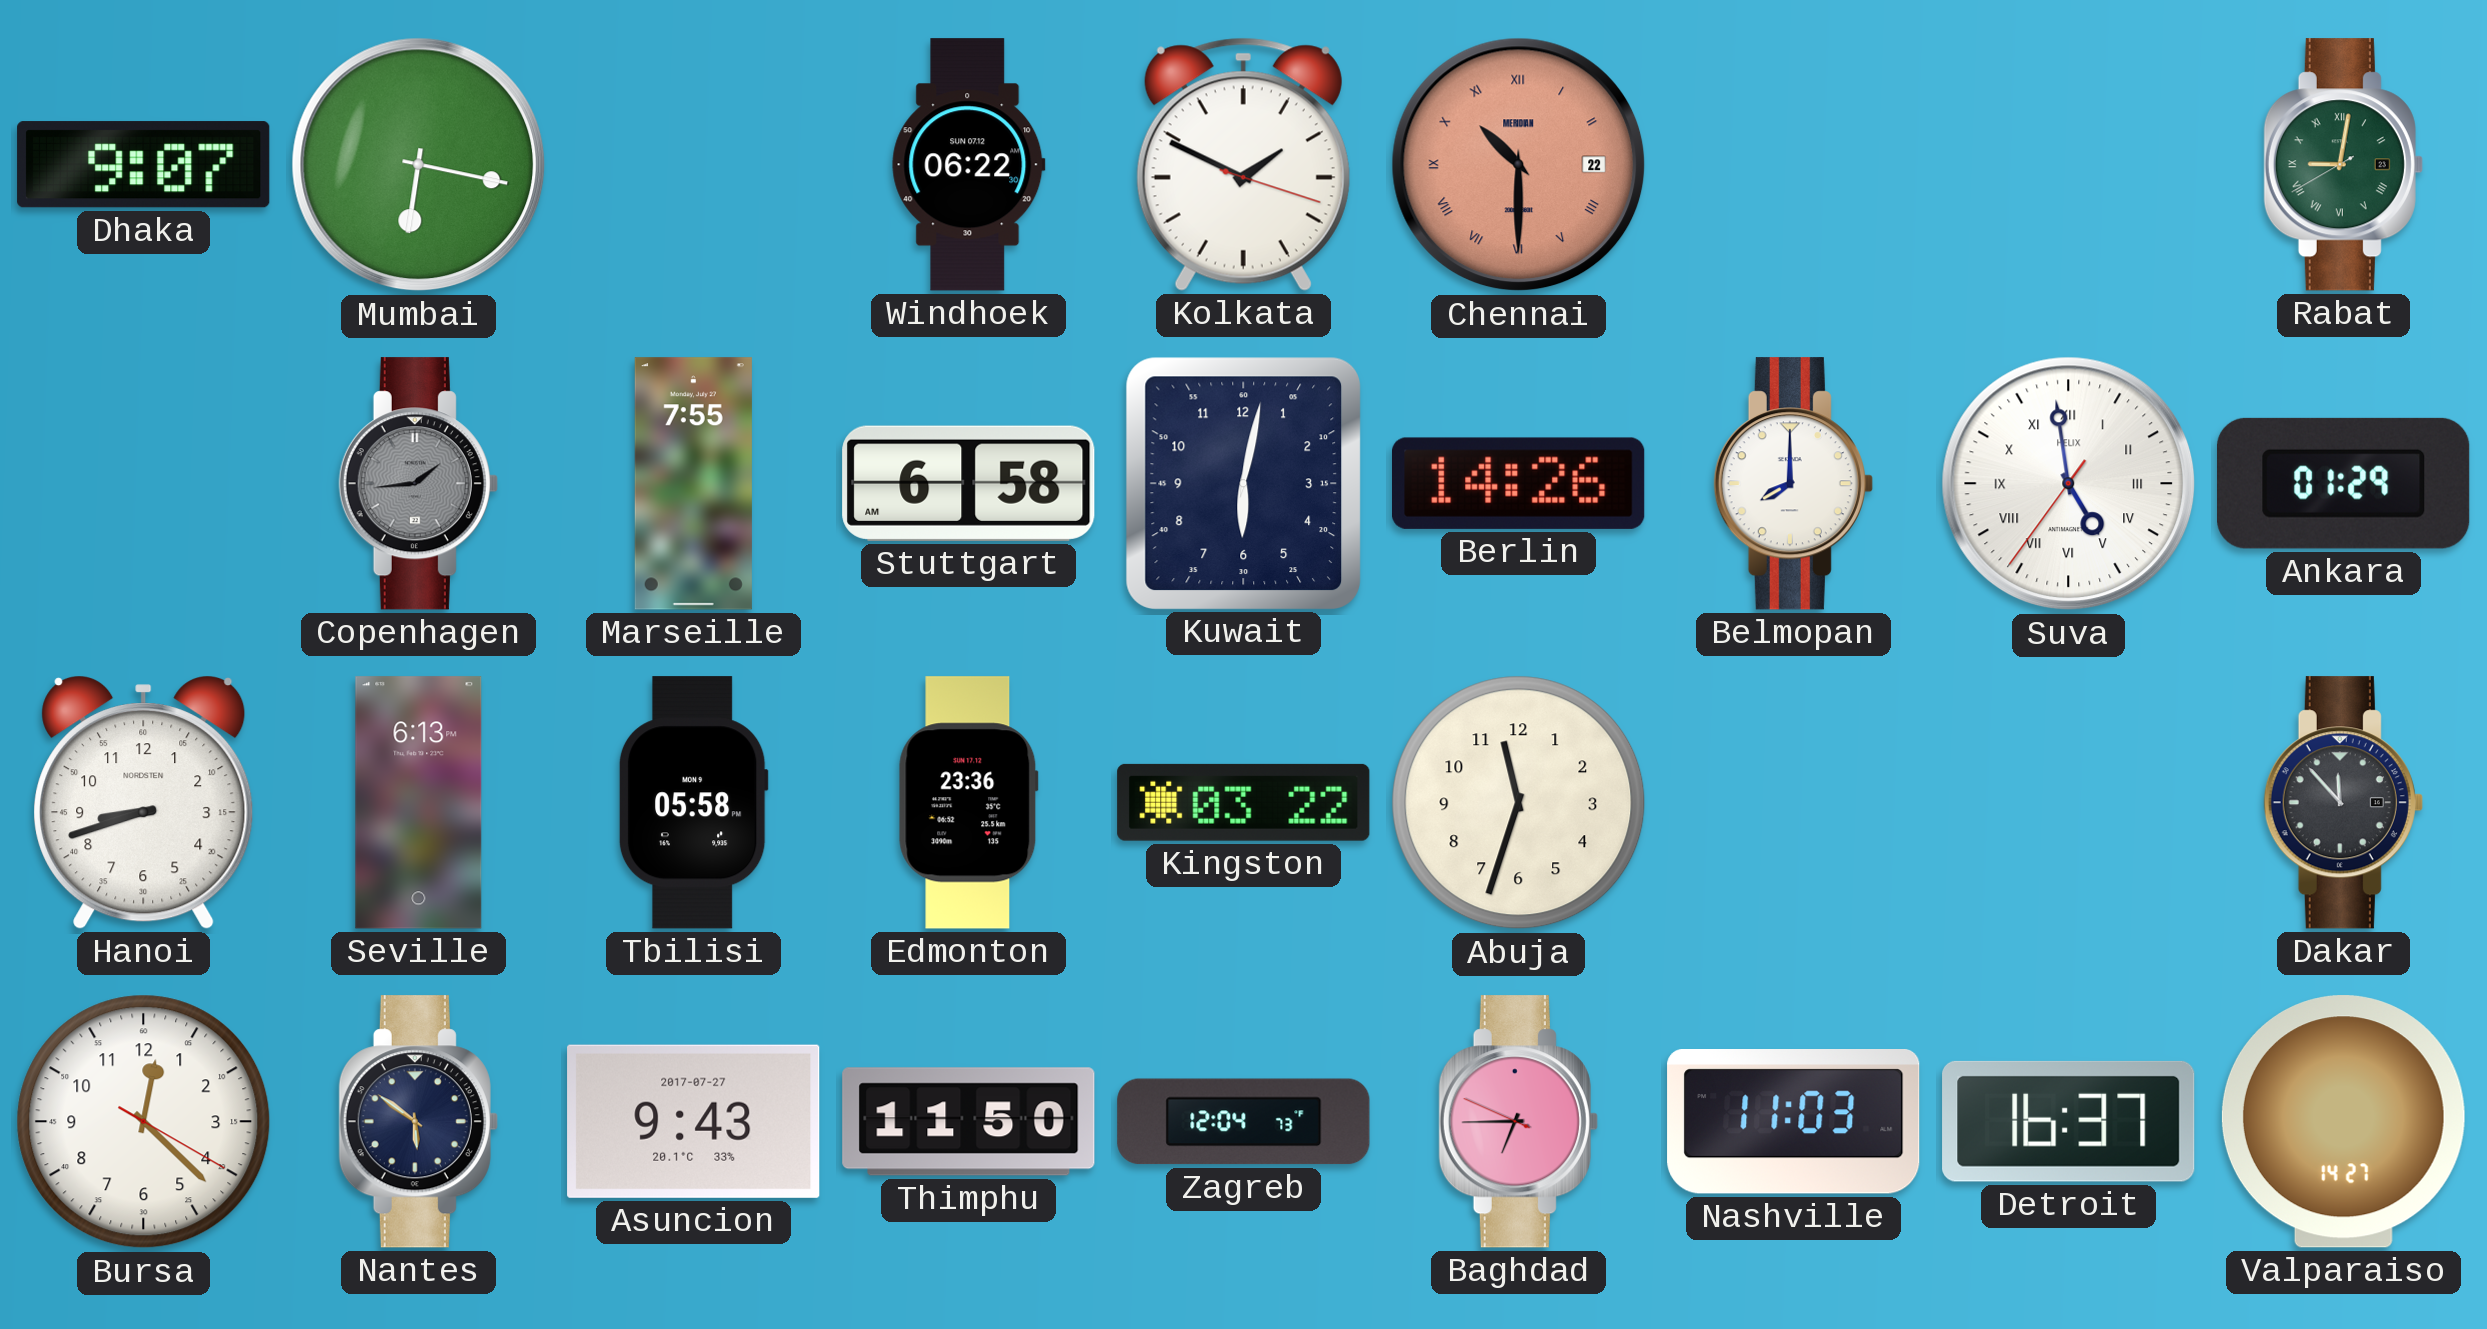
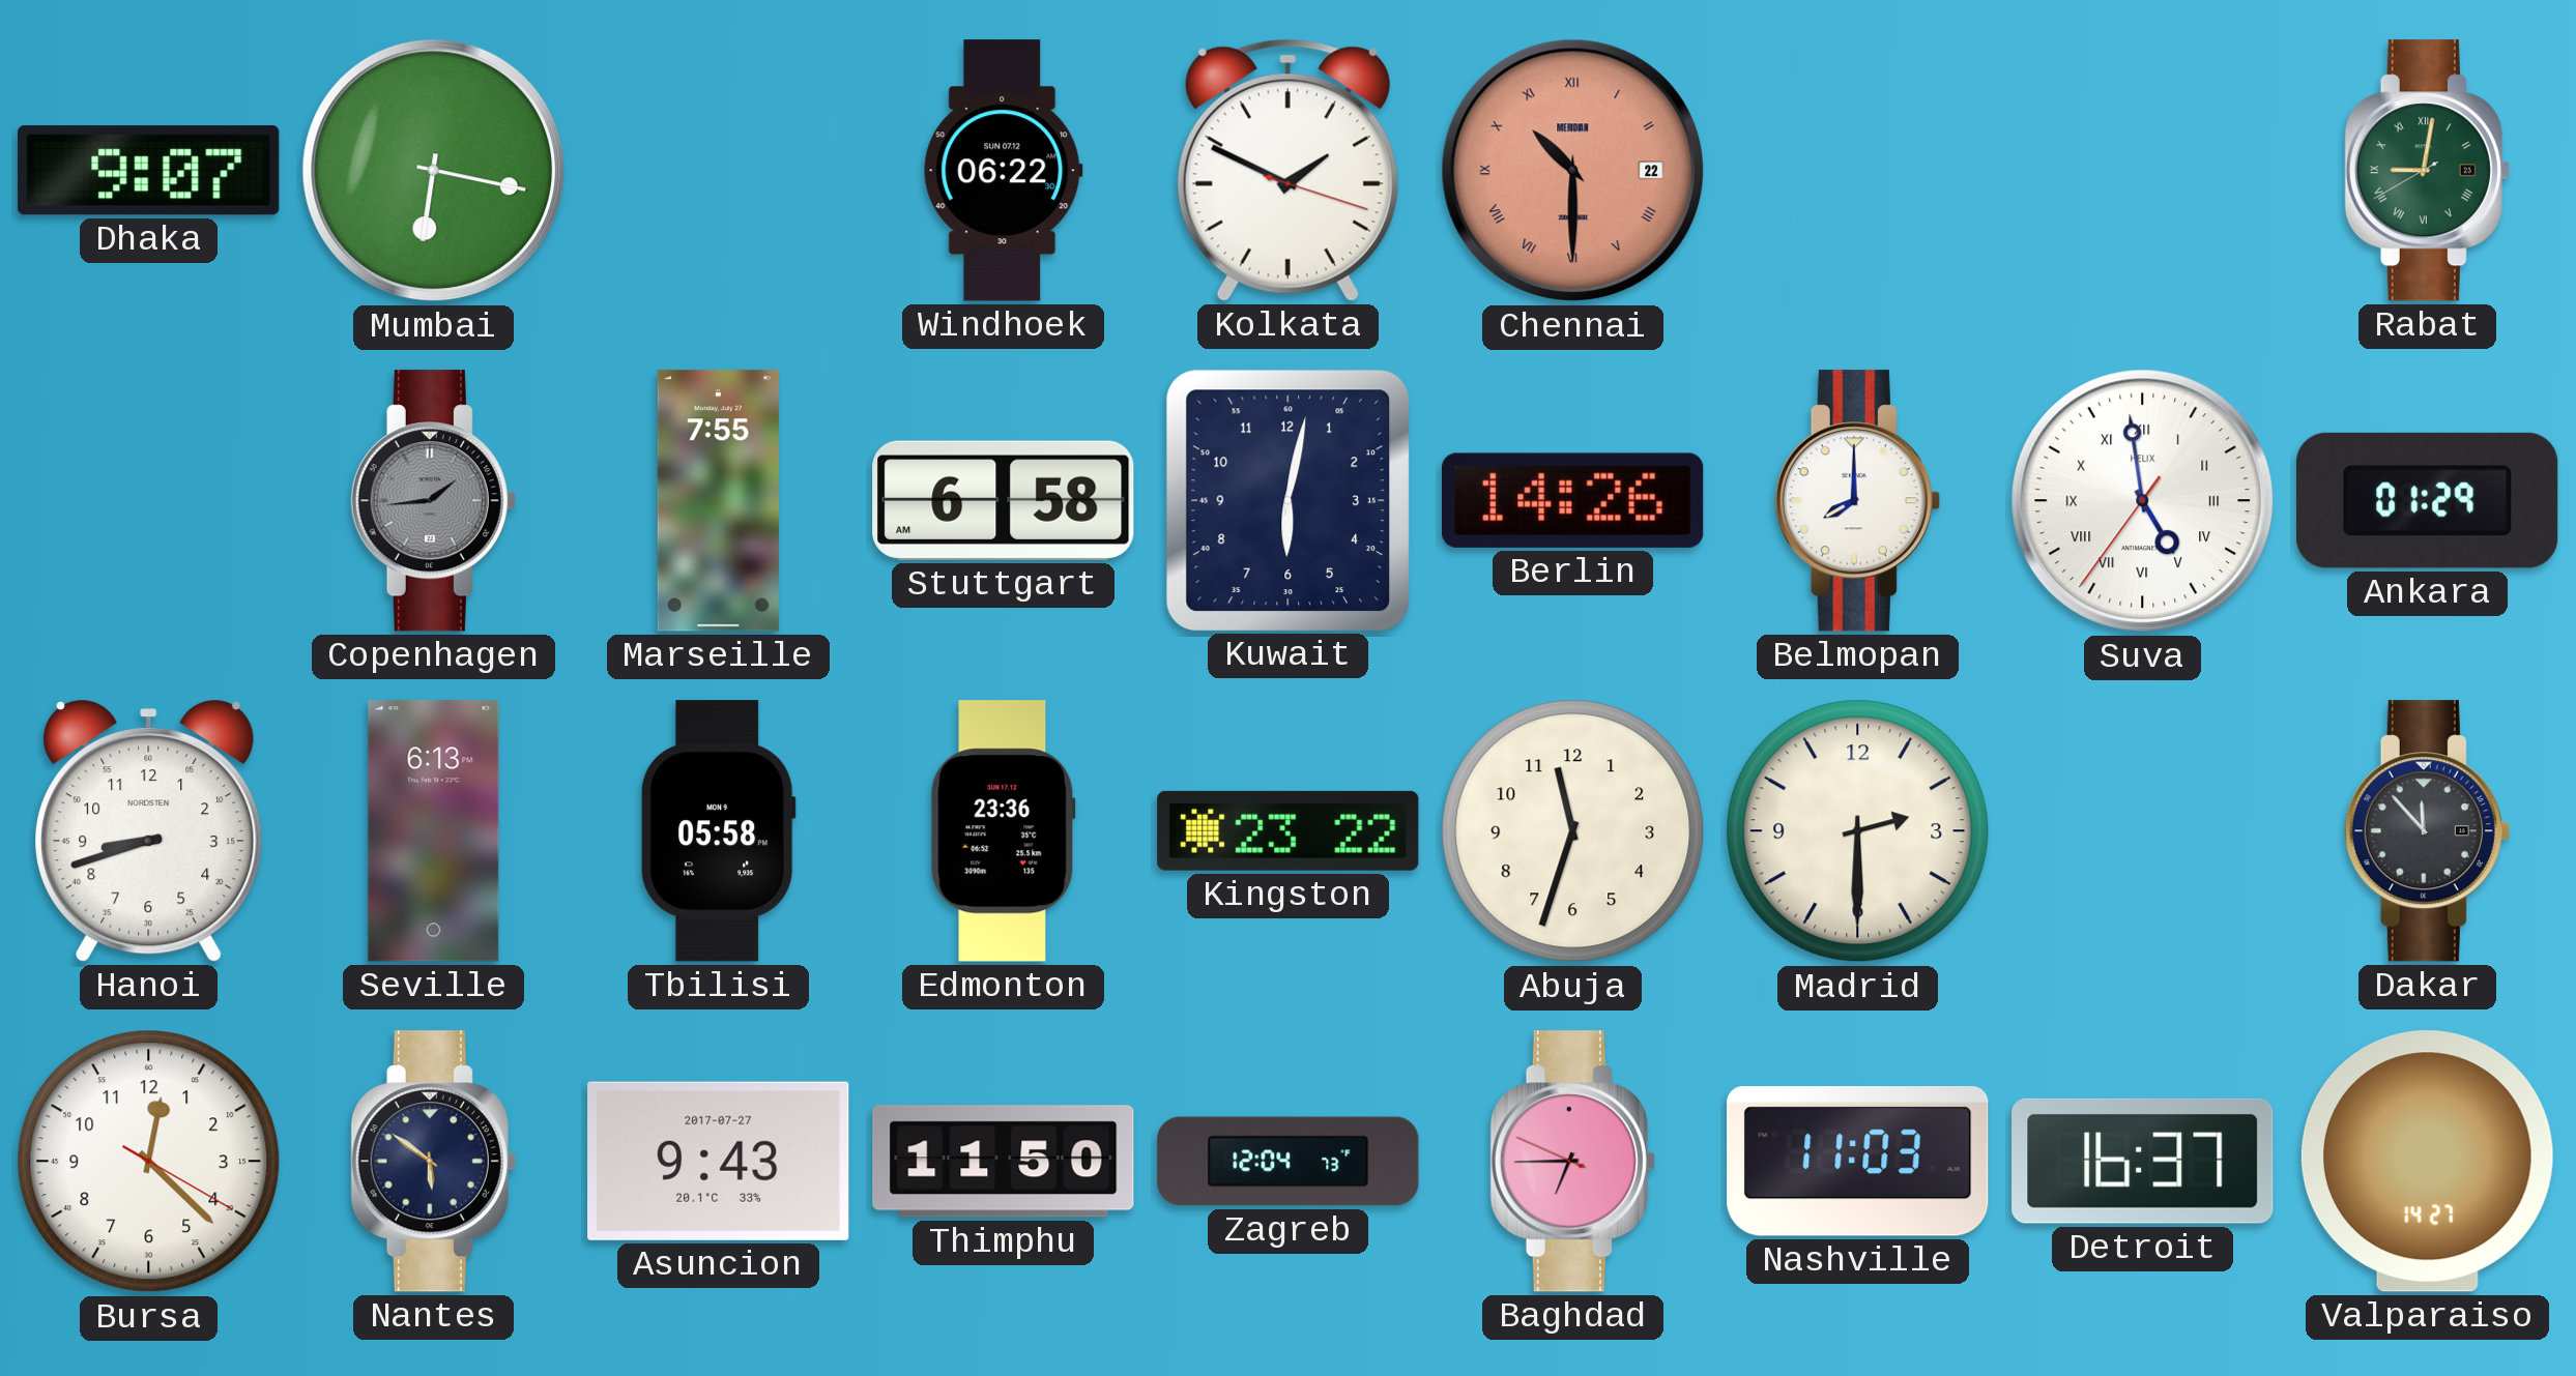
Kingston: 03:22 -> 23:22
Madrid: none -> 2:30
